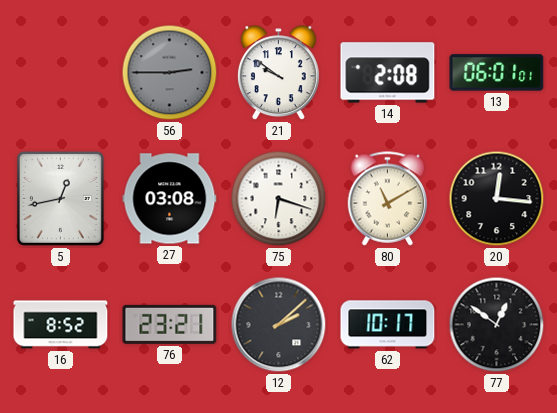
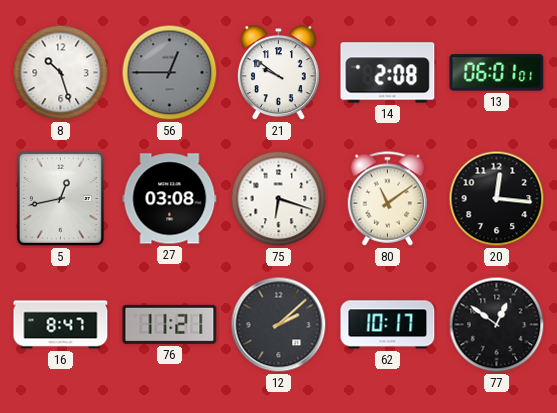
8: none -> 10:27
56: 2:45 -> 12:45
80: 11:10 -> 11:09
16: 8:52 -> 8:47
76: 23:21 -> 11:21
